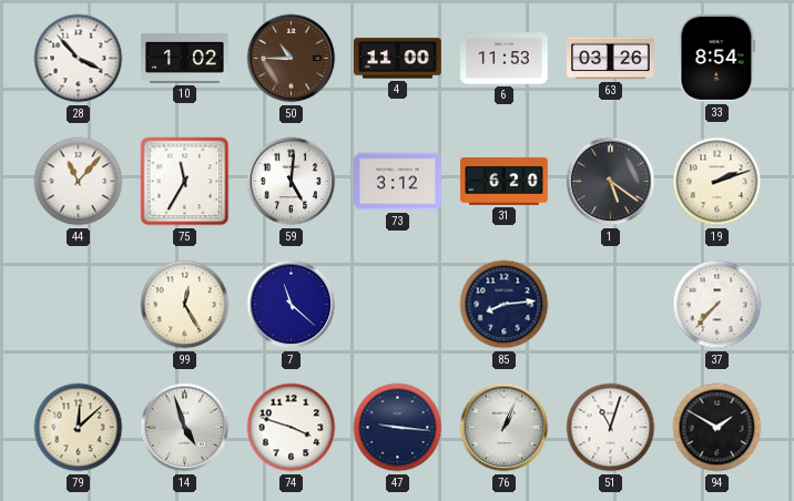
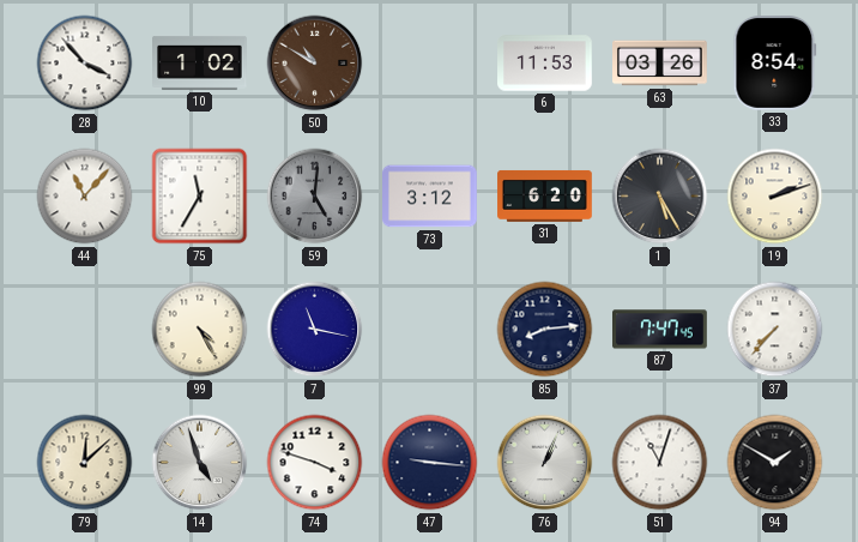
50: 10:45 -> 10:50
4: 11:00 -> none
59 dial: white -> grey
1: 5:21 -> 5:25
99: 12:25 -> 4:25
7: 11:22 -> 11:17
87: none -> 7:47
